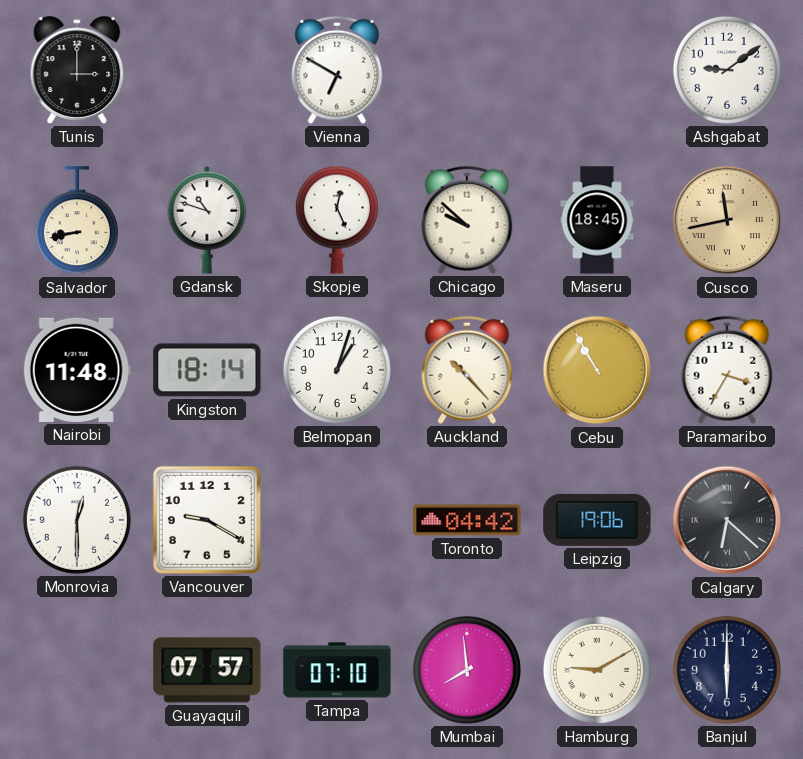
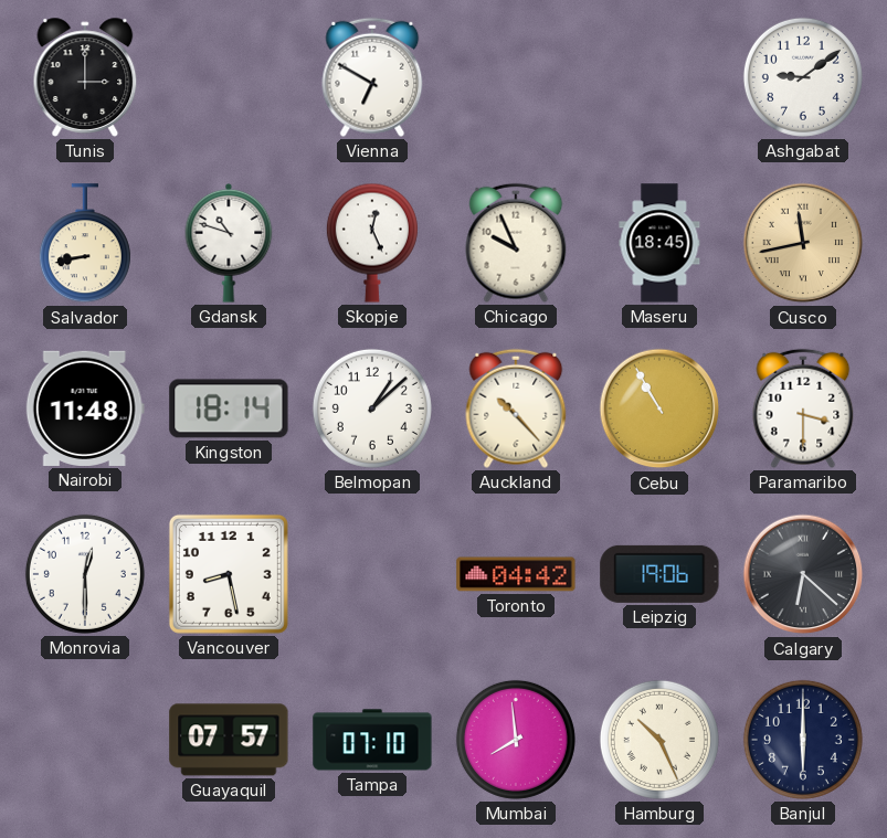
Chicago: 9:52 -> 9:56
Belmopan: 1:03 -> 1:08
Paramaribo: 3:35 -> 3:30
Vancouver: 9:20 -> 8:28
Hamburg: 9:10 -> 10:26
